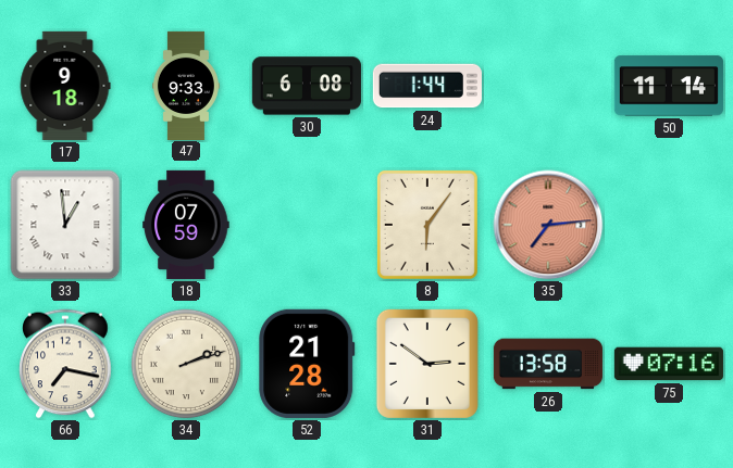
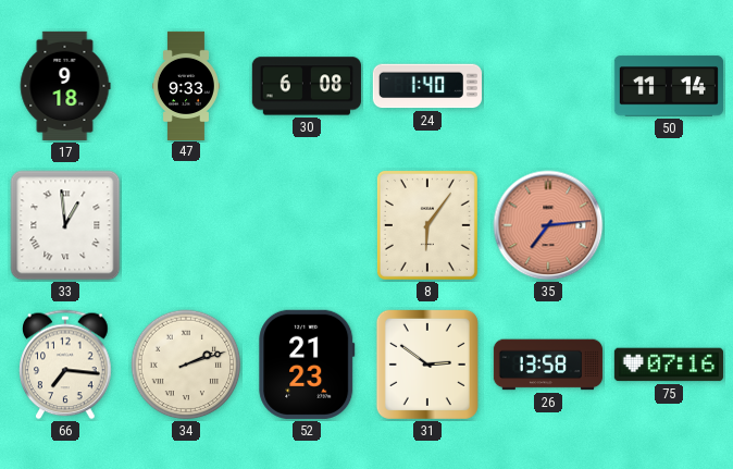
24: 1:44 -> 1:40
18: 07:59 -> none
66: 7:17 -> 7:16
52: 21:28 -> 21:23
